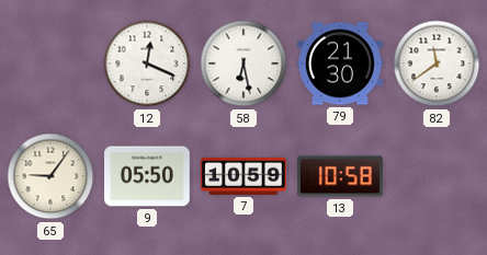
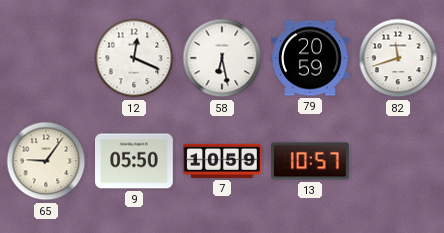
79: 21:30 -> 20:59
82: 11:39 -> 11:42
13: 10:58 -> 10:57
